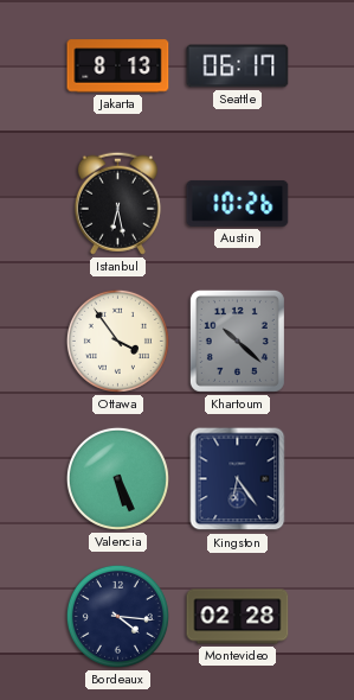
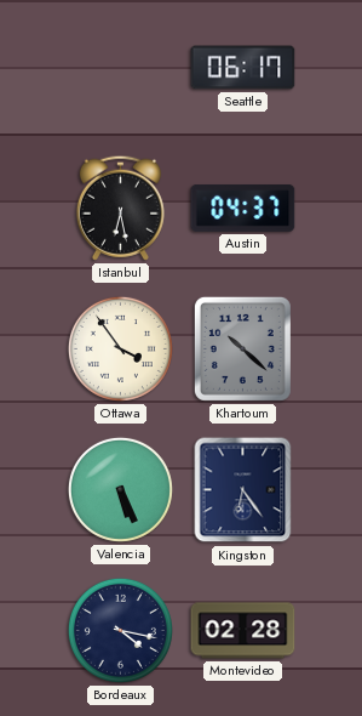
Jakarta: 8:13 -> none
Austin: 10:26 -> 04:37
Bordeaux: 4:16 -> 4:17
